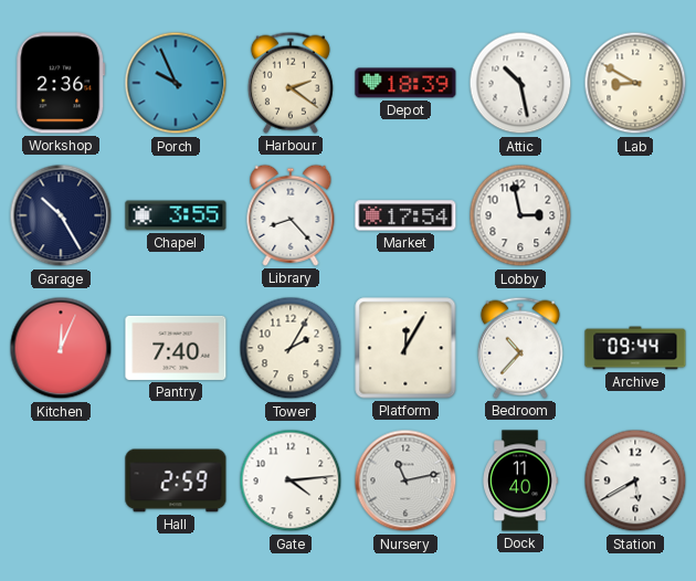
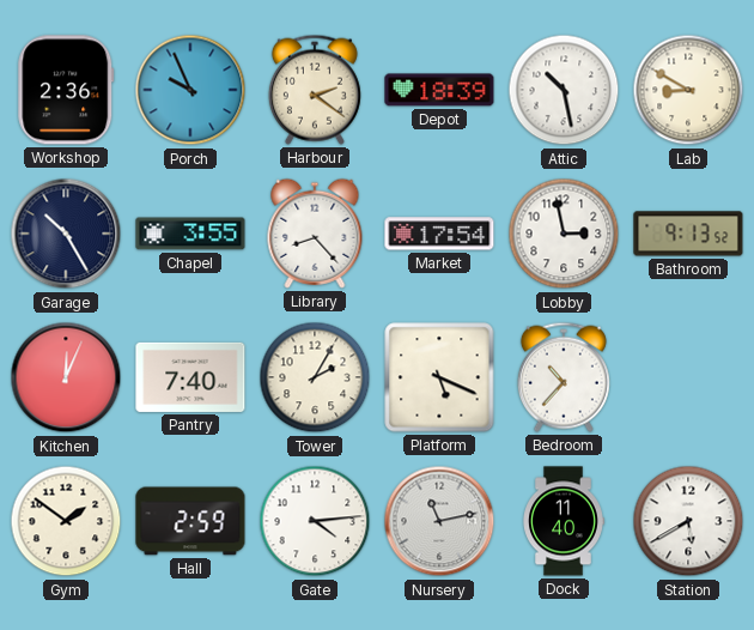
Bathroom: none -> 9:13
Platform: 12:05 -> 5:19
Archive: 09:44 -> none
Gym: none -> 1:51
